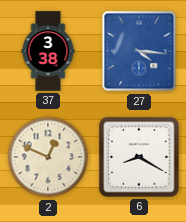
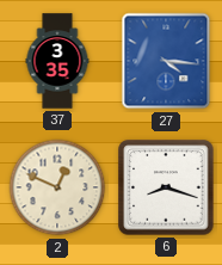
37: 3:38 -> 3:35
6: 8:20 -> 8:18
